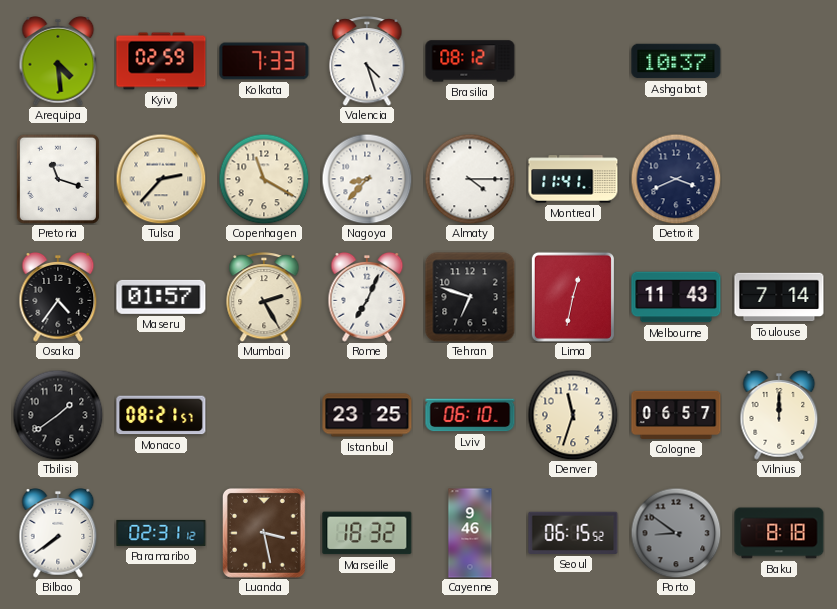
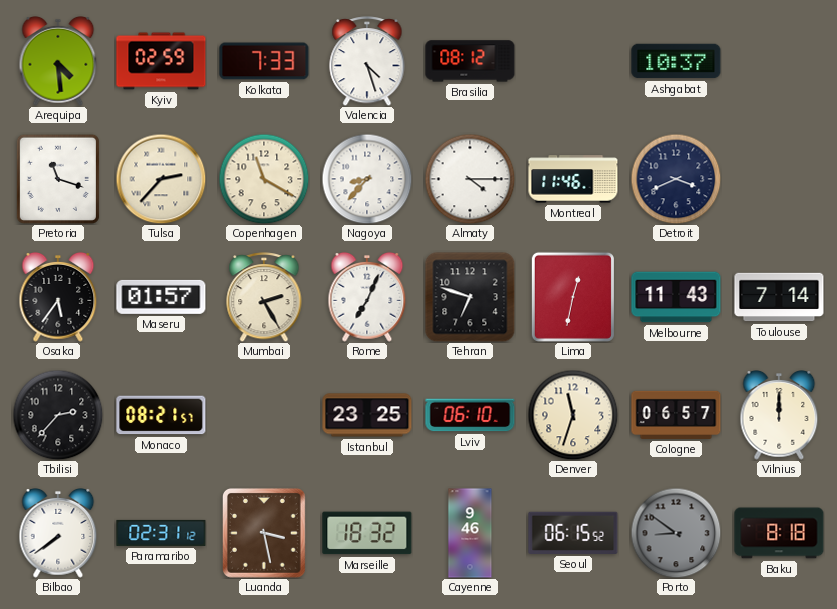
Montreal: 11:41 -> 11:46
Osaka: 4:36 -> 5:36
Tbilisi: 1:39 -> 2:37
